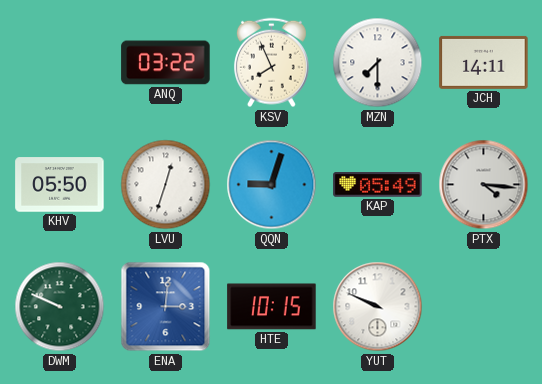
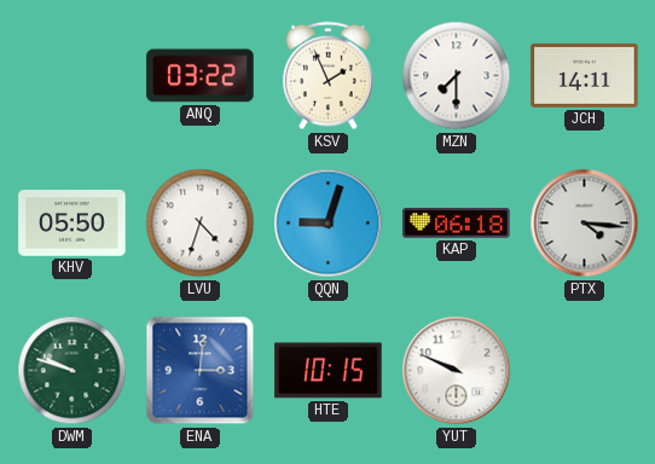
KSV: 7:56 -> 1:56
LVU: 12:33 -> 4:33
KAP: 05:49 -> 06:18
DWM: 9:49 -> 9:48
